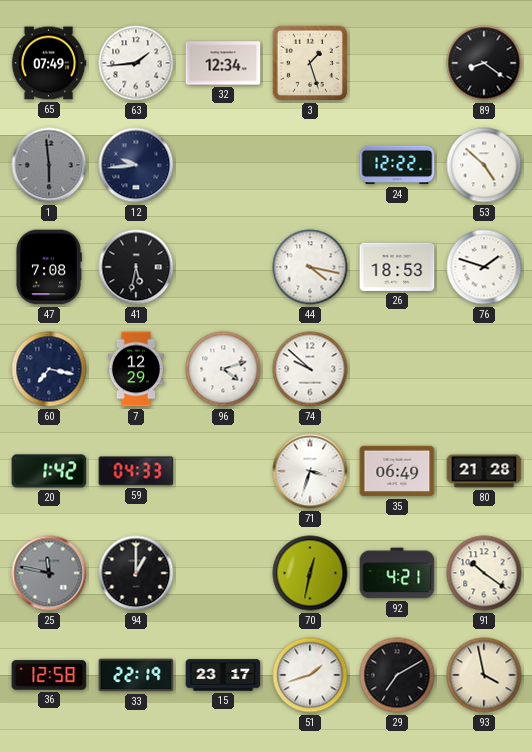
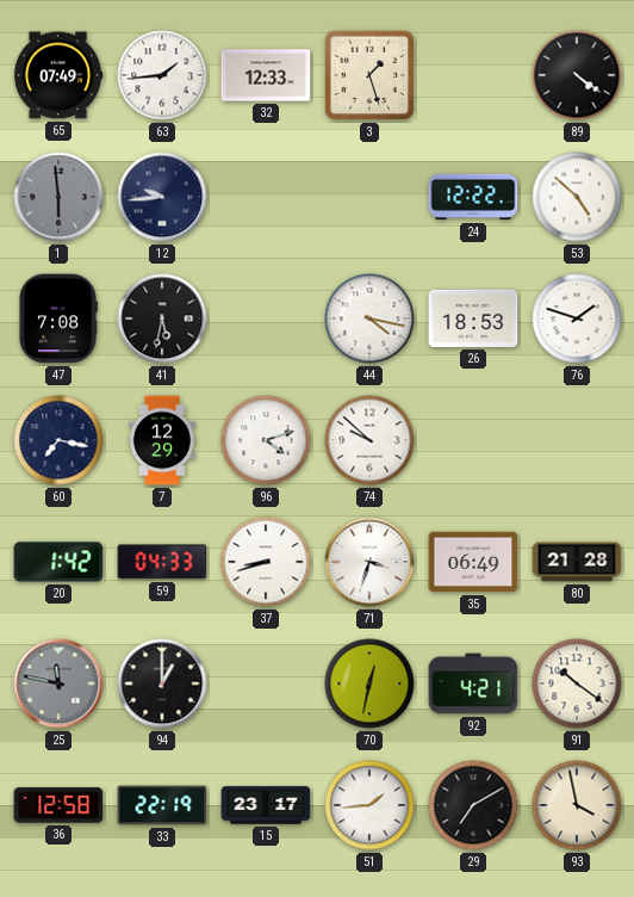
32: 12:34 -> 12:33
89: 8:21 -> 4:21
37: none -> 8:42
51: 1:42 -> 1:44
